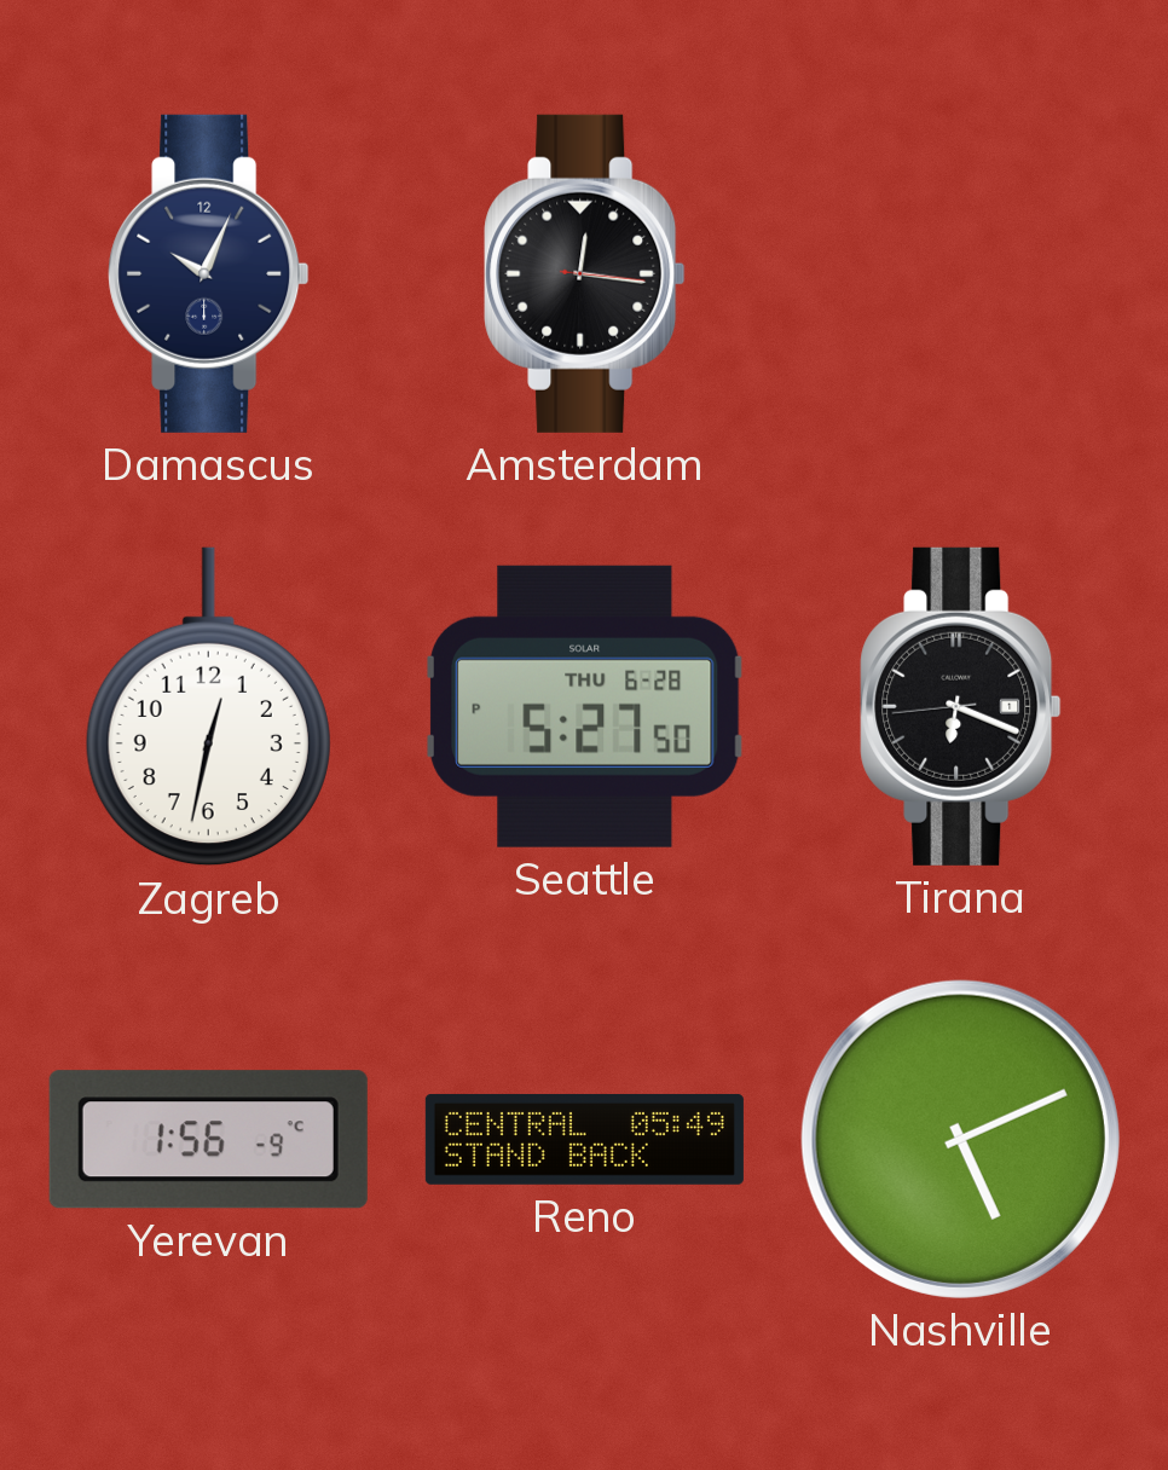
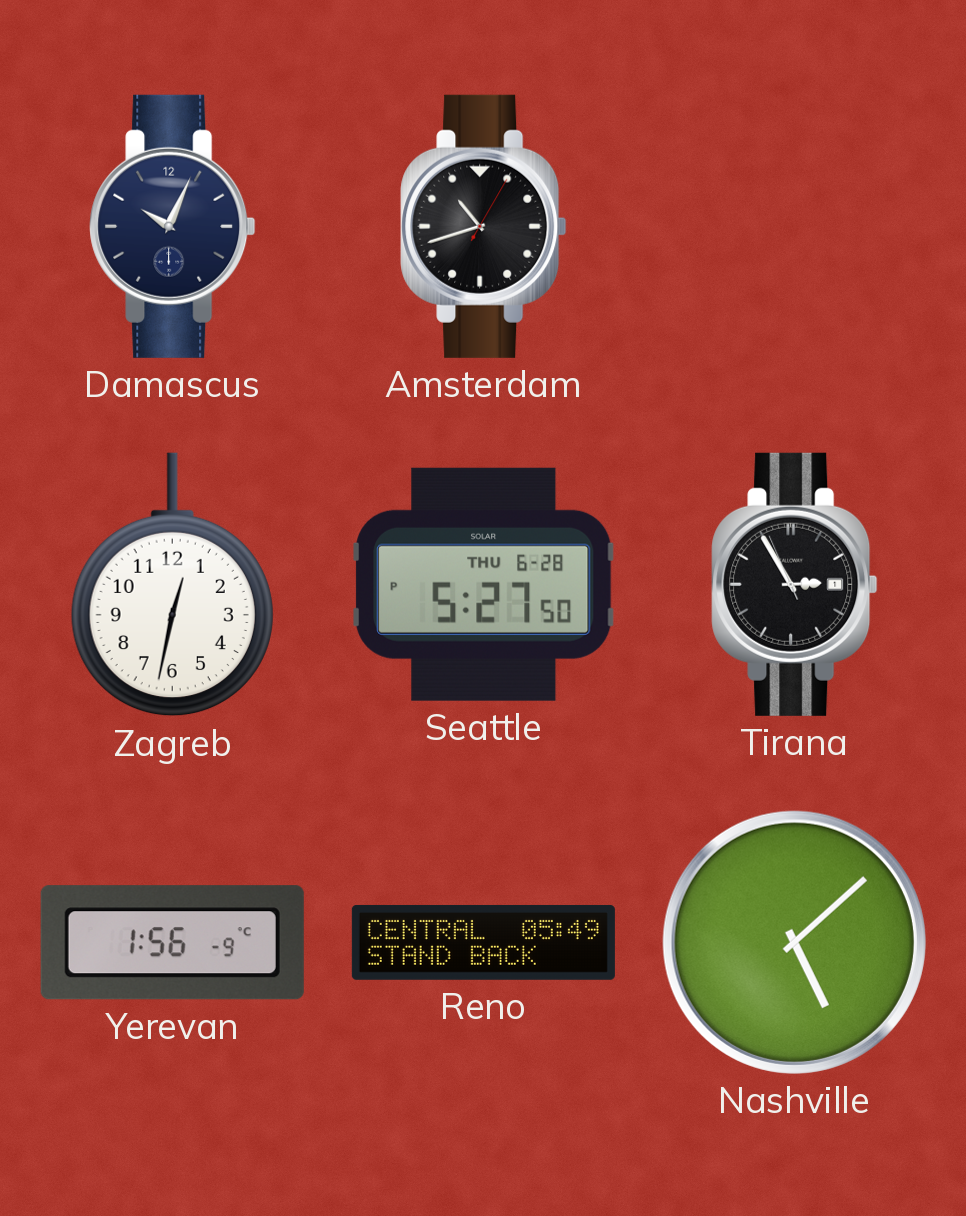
Amsterdam: 12:16 -> 10:42
Tirana: 6:18 -> 2:54
Nashville: 5:11 -> 5:08
